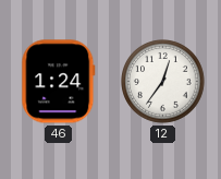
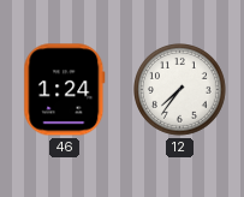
12: 12:36 -> 7:36
